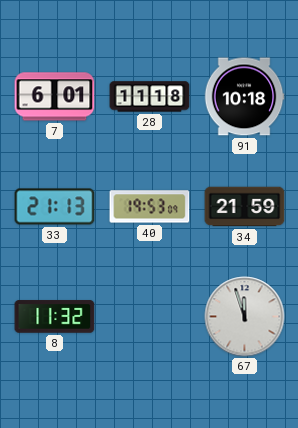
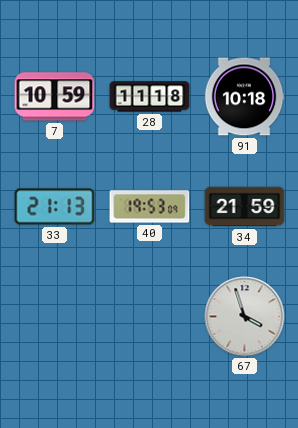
7: 6:01 -> 10:59
8: 11:32 -> none
67: 11:57 -> 3:57
